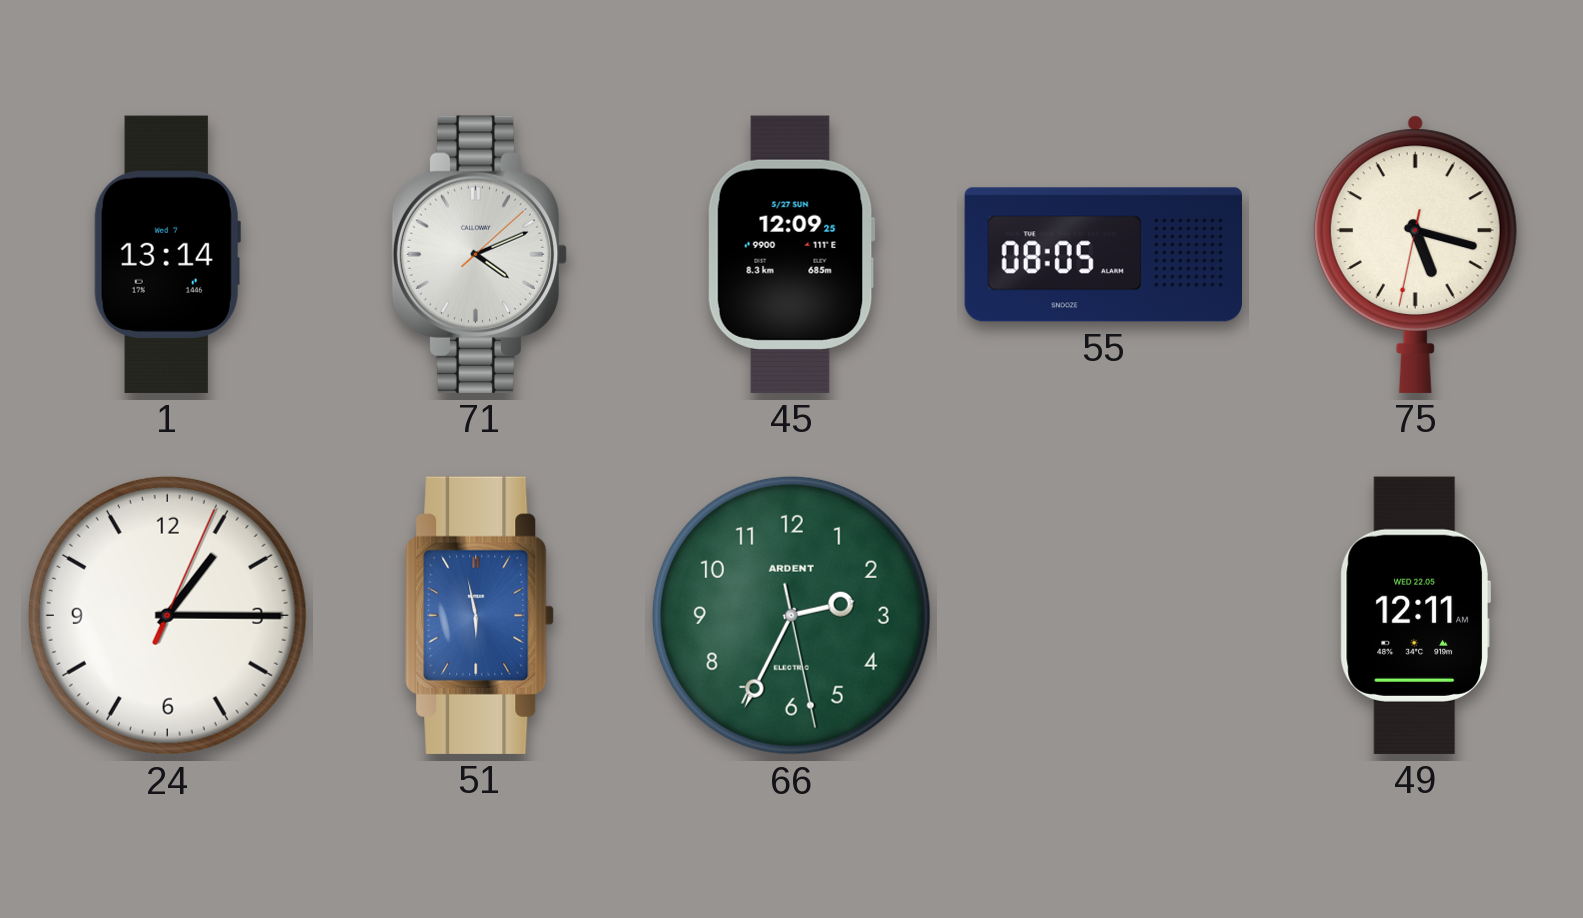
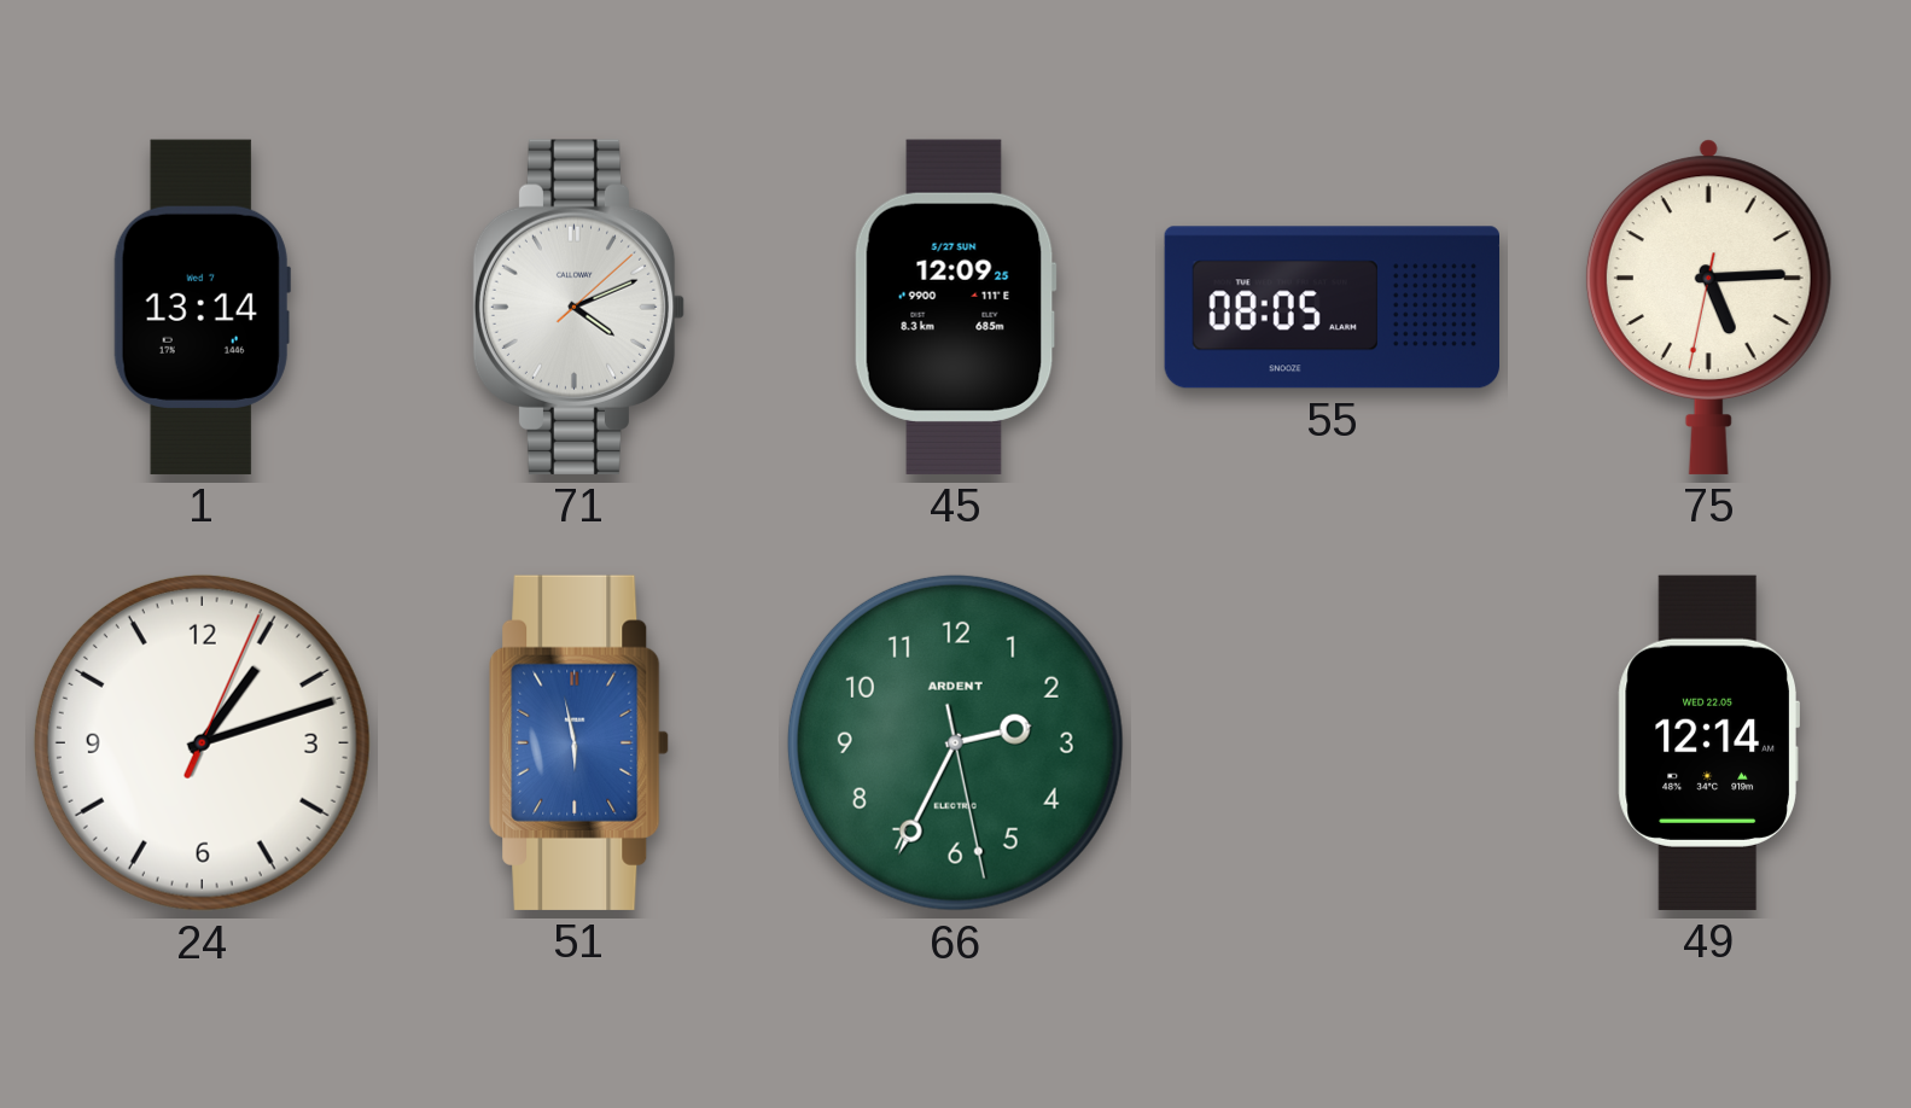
75: 5:17 -> 5:14
24: 1:15 -> 1:12
49: 12:11 -> 12:14
